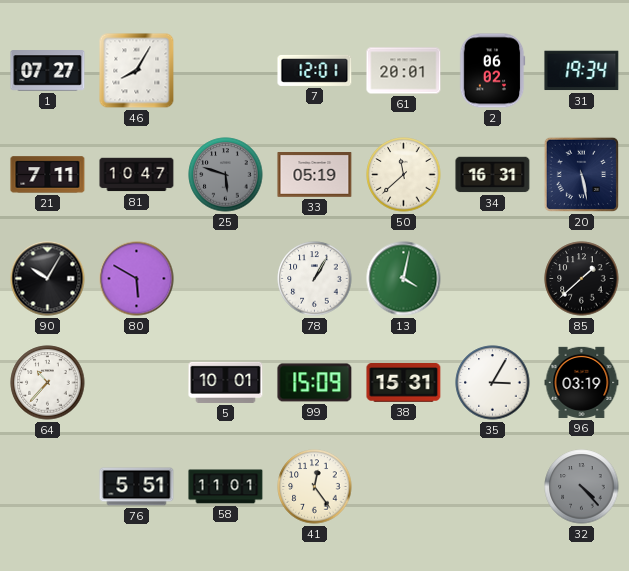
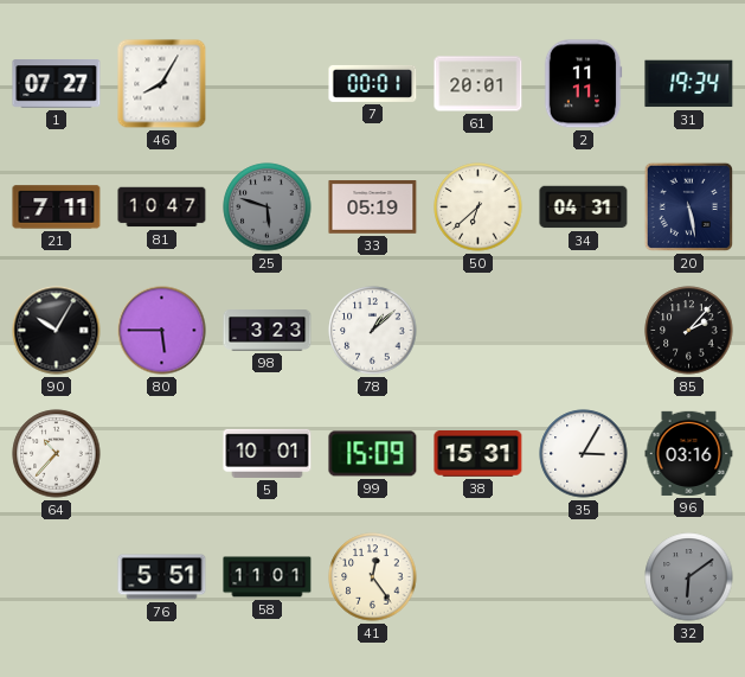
7: 12:01 -> 00:01
2: 06:02 -> 11:11
50: 11:38 -> 6:38
34: 16:31 -> 04:31
80: 5:50 -> 5:45
98: none -> 3:23
78: 1:05 -> 1:08
13: 4:02 -> none
85: 1:38 -> 2:07
96: 03:19 -> 03:16
32: 4:23 -> 6:09
